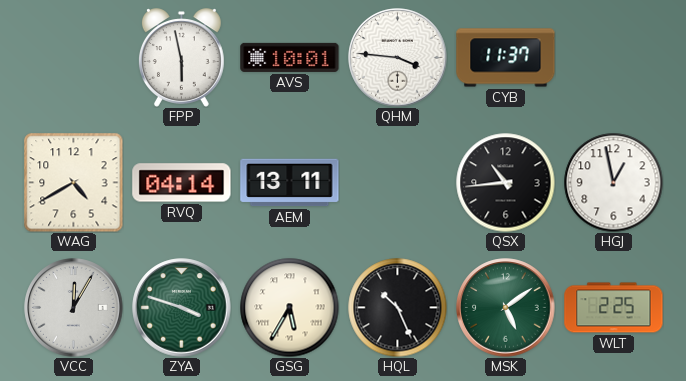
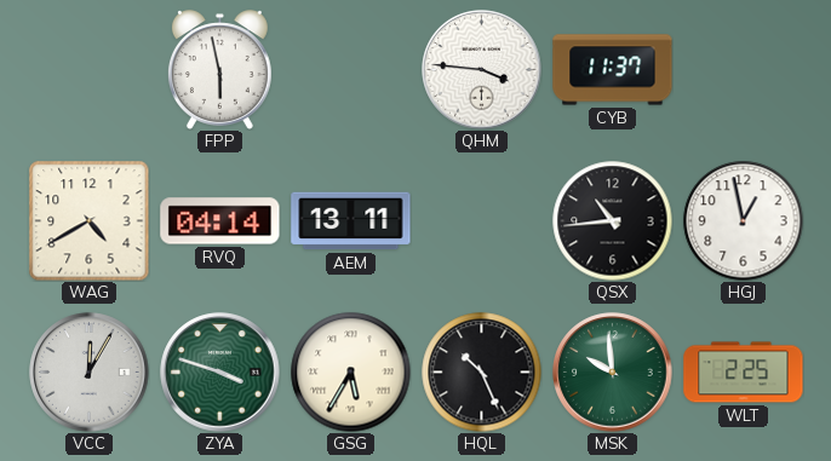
AVS: 10:01 -> none
MSK: 5:09 -> 9:59
